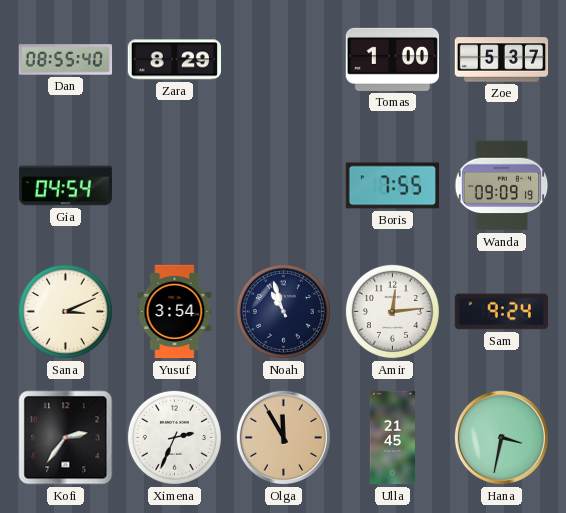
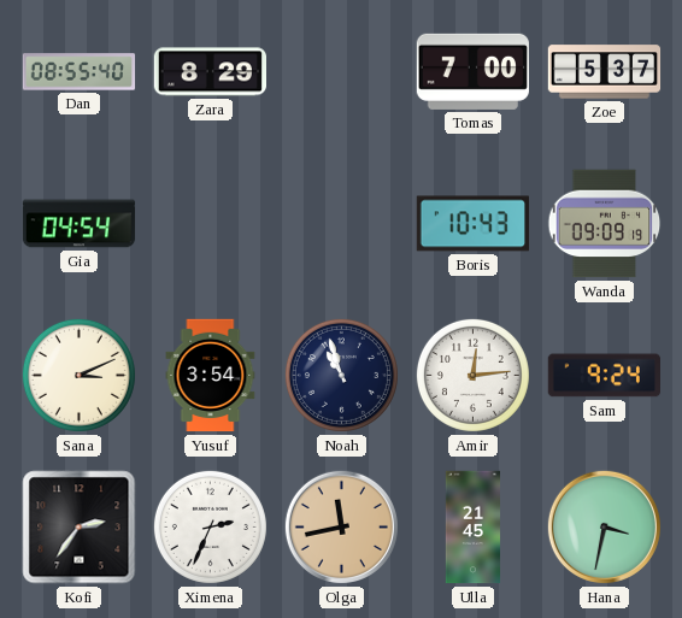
Tomas: 1:00 -> 7:00
Boris: 7:55 -> 10:43
Olga: 11:55 -> 11:43
